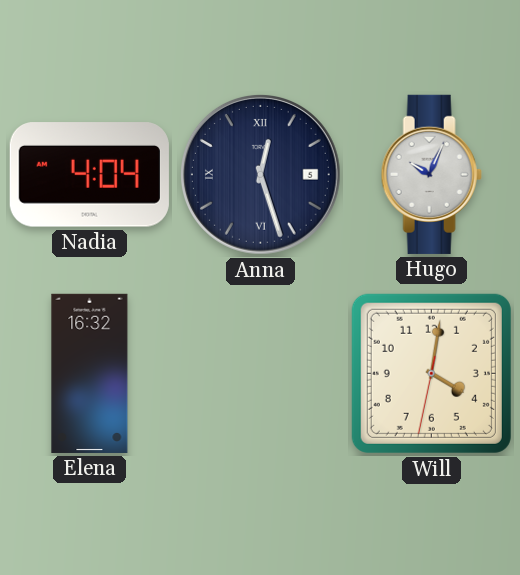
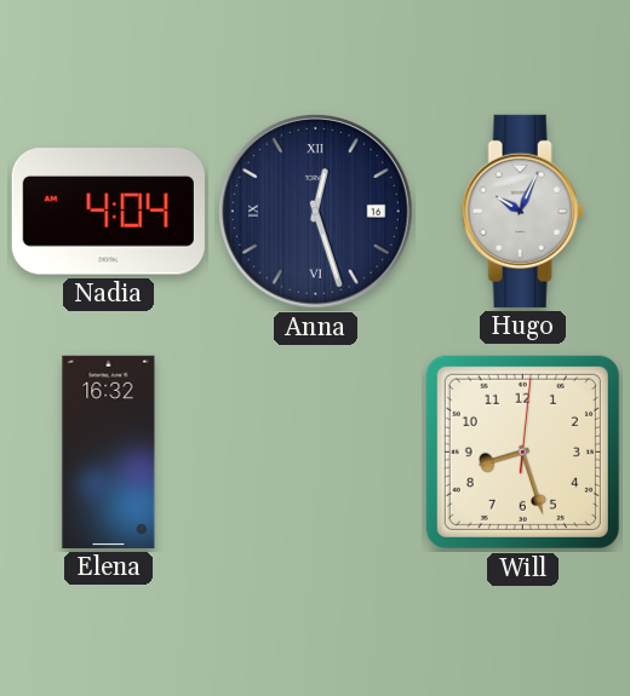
Anna date: 5 -> 16
Will: 4:01 -> 8:27
